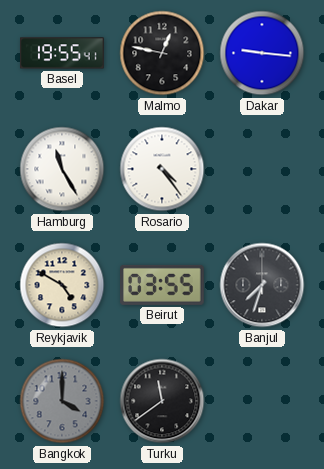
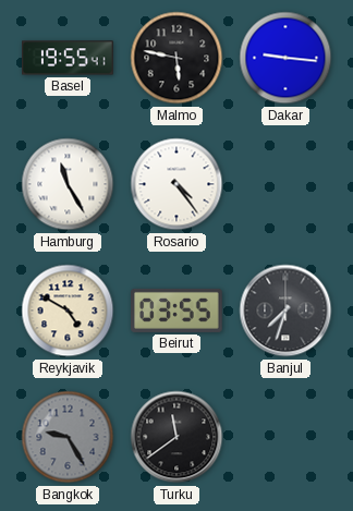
Malmo: 12:47 -> 5:47
Bangkok: 4:00 -> 9:25
